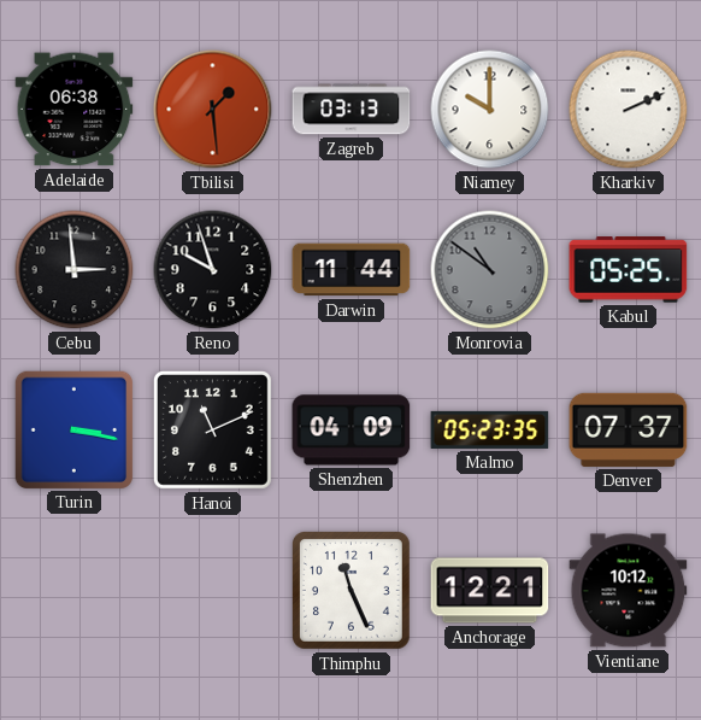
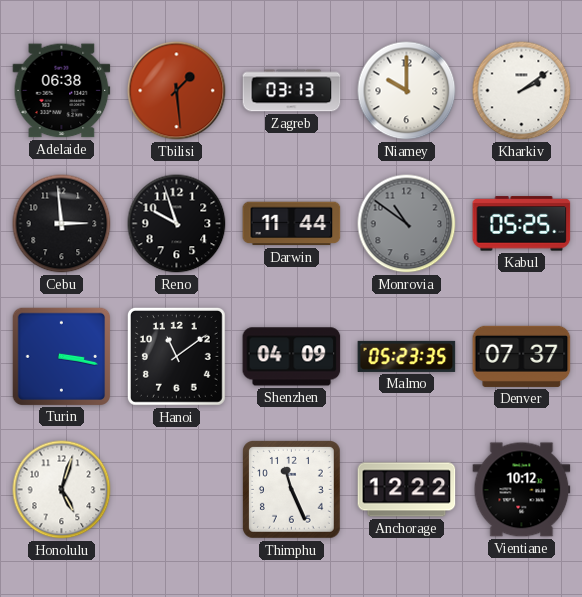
Kharkiv: 2:11 -> 2:09
Hanoi: 11:11 -> 11:09
Honolulu: none -> 5:03
Anchorage: 12:21 -> 12:22
